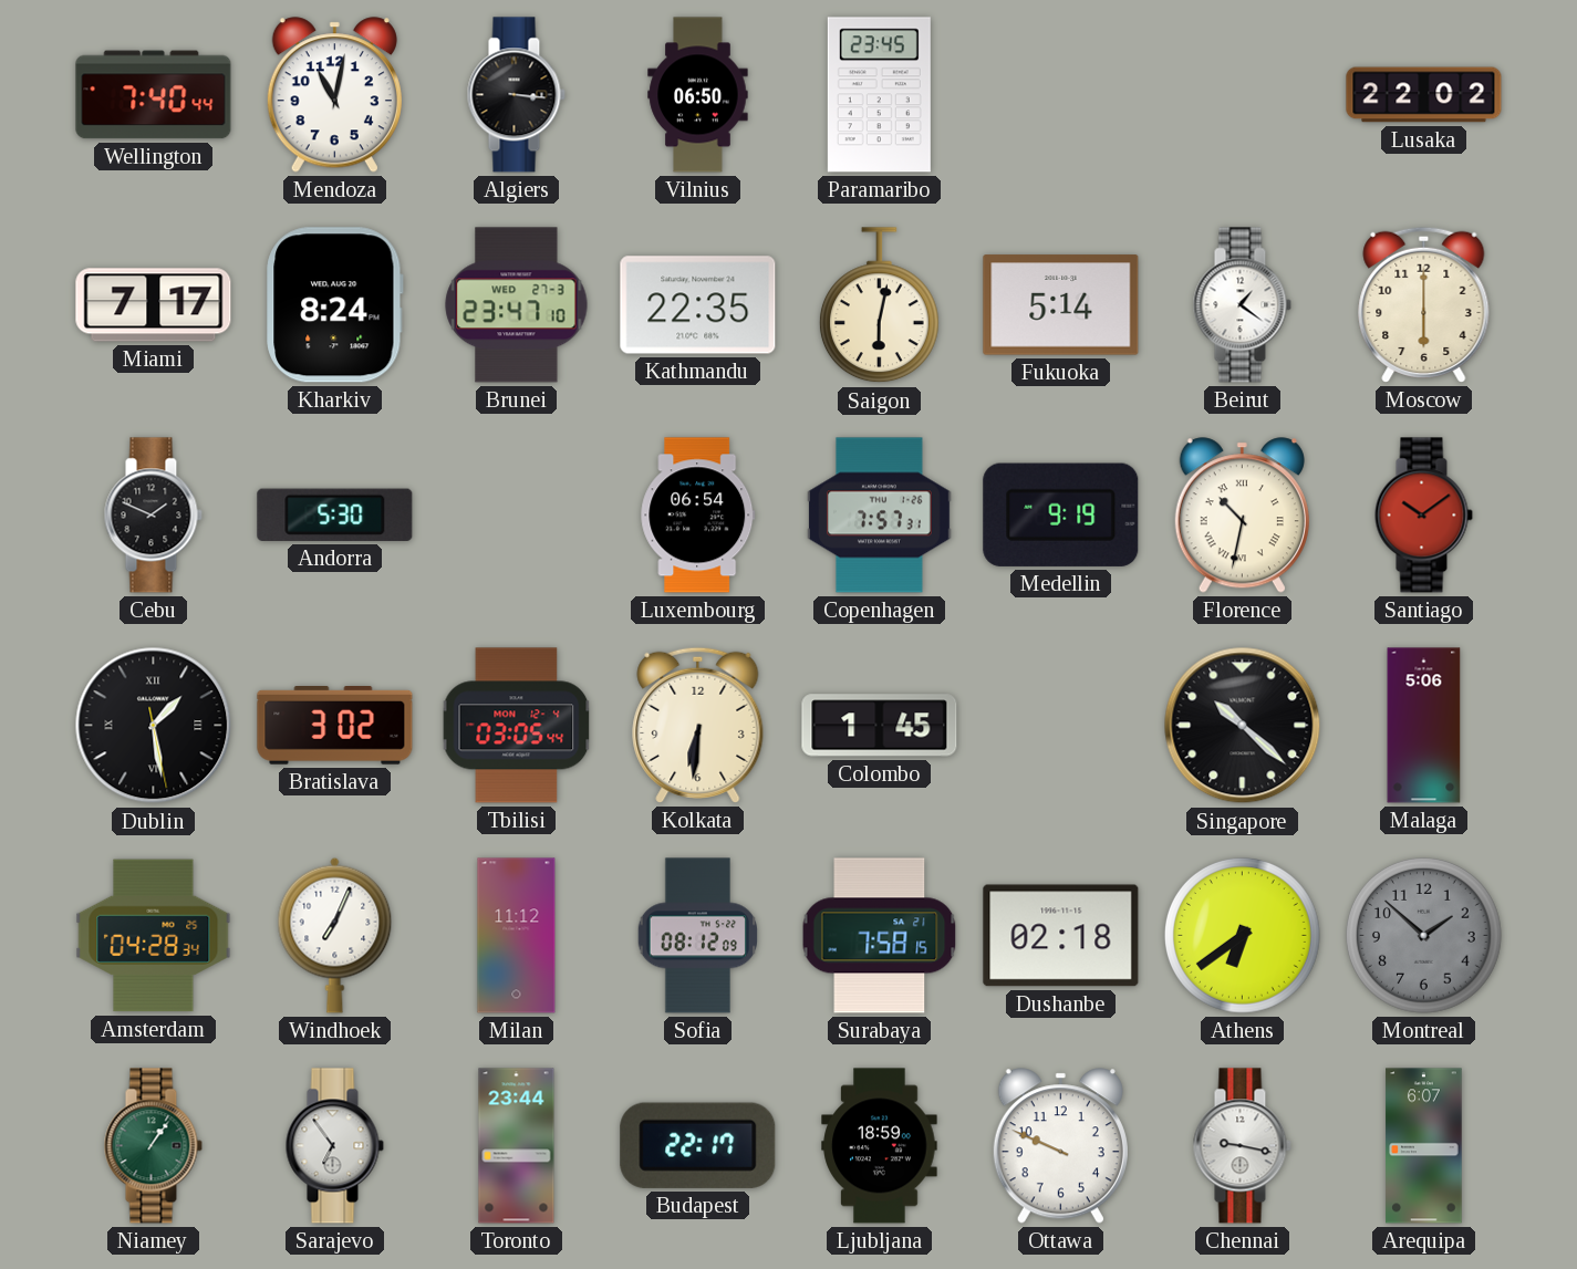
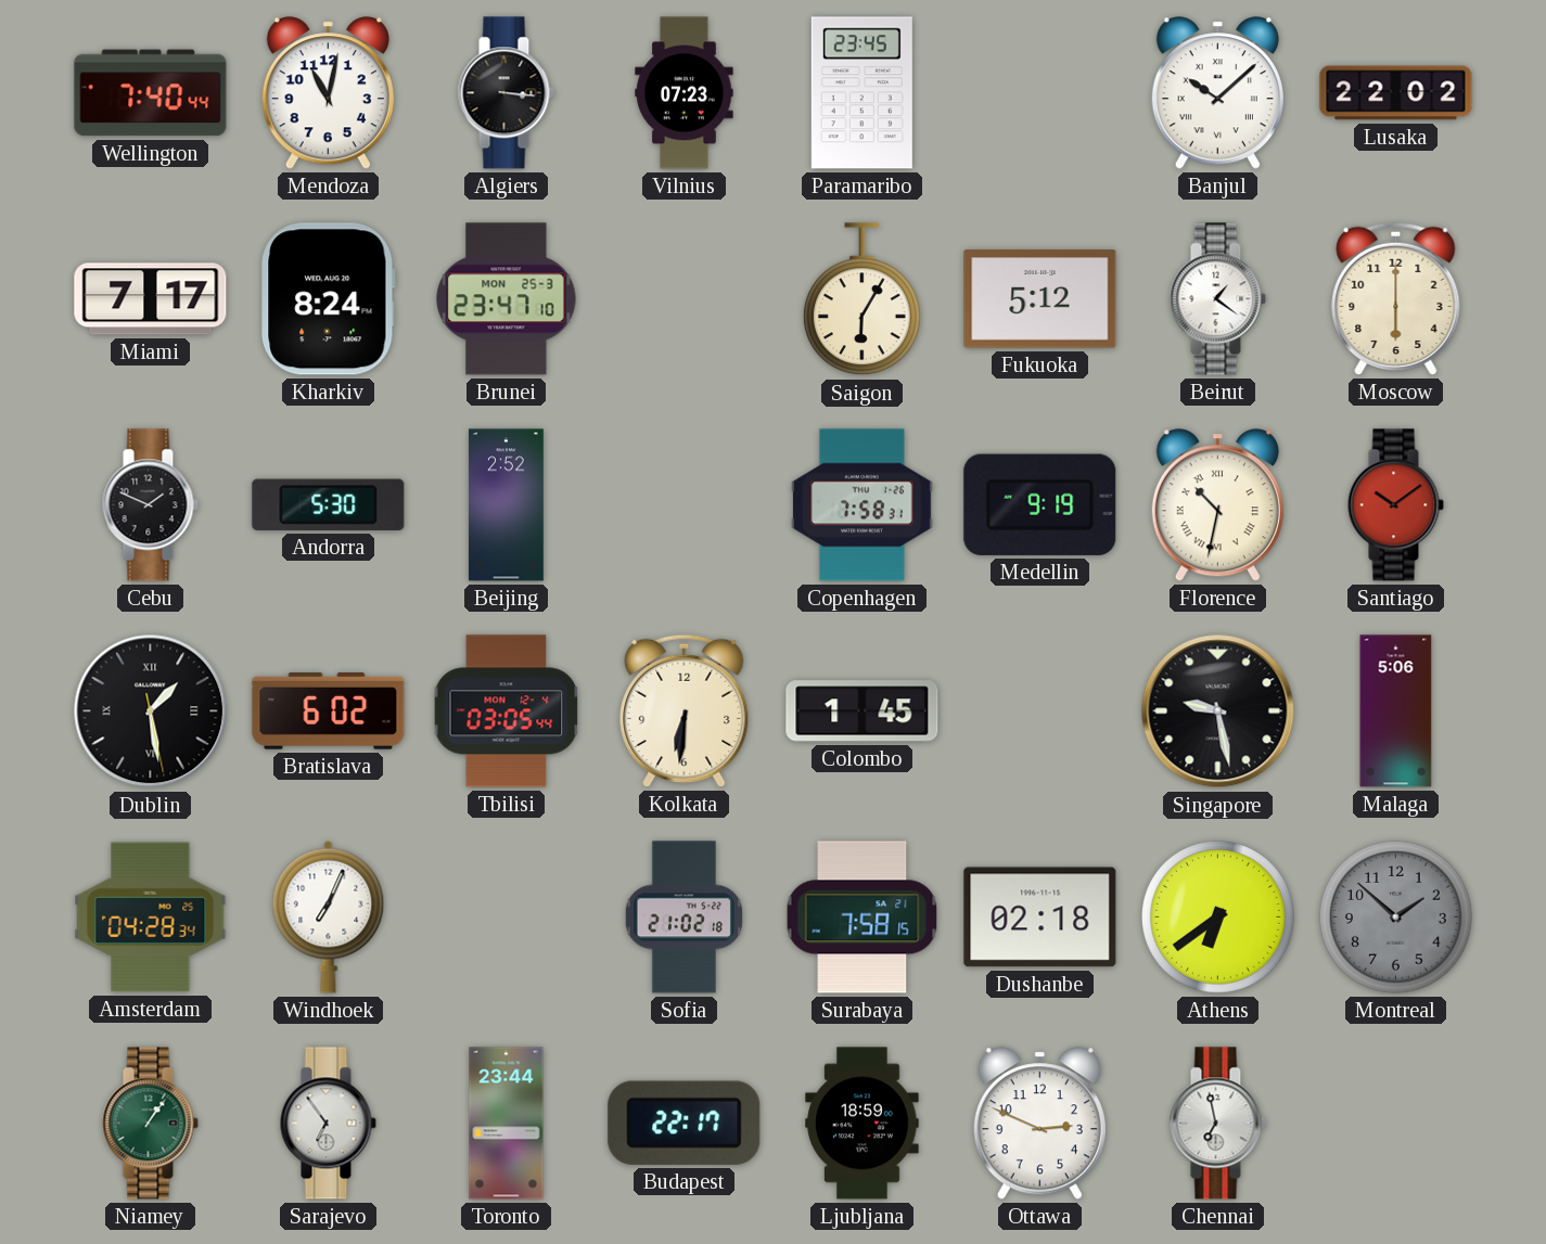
Vilnius: 06:50 -> 07:23
Banjul: none -> 10:08
Brunei date: WED 27-3 -> MON 25-3
Kathmandu: 22:35 -> none
Saigon: 6:02 -> 6:05
Fukuoka: 5:14 -> 5:12
Beijing: none -> 2:52
Luxembourg: 06:54 -> none
Copenhagen: 7:57 -> 7:58
Bratislava: 3:02 -> 6:02
Singapore: 10:22 -> 9:28
Milan: 11:12 -> none
Sofia: 08:12 -> 21:02
Ottawa: 9:49 -> 2:49
Chennai: 9:17 -> 6:58
Arequipa: 6:07 -> none
